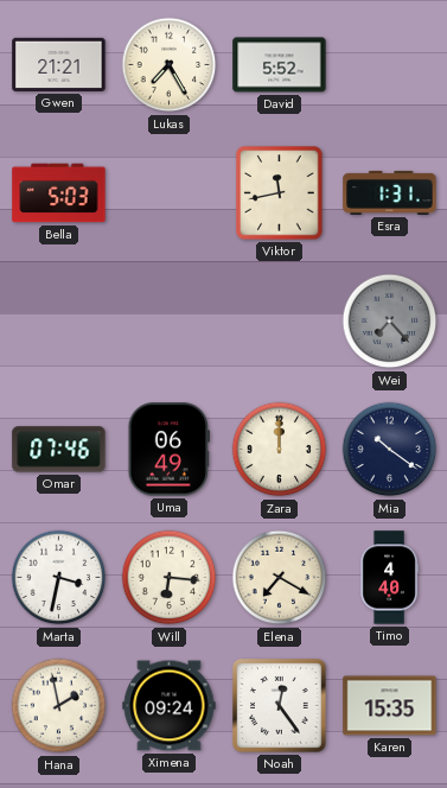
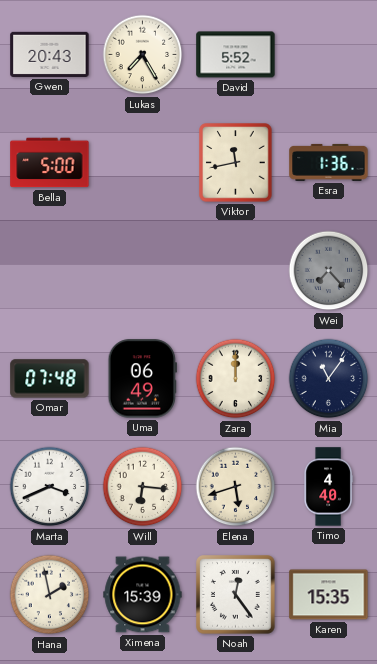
Gwen: 21:21 -> 20:43
Bella: 5:03 -> 5:00
Esra: 1:31 -> 1:36
Omar: 07:46 -> 07:48
Mia: 10:21 -> 11:06
Marta: 3:32 -> 3:41
Elena: 7:20 -> 5:42
Ximena: 09:24 -> 15:39
